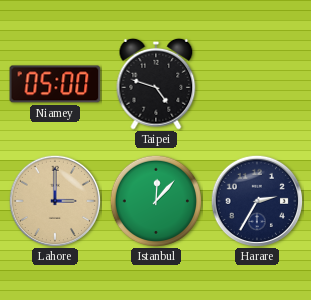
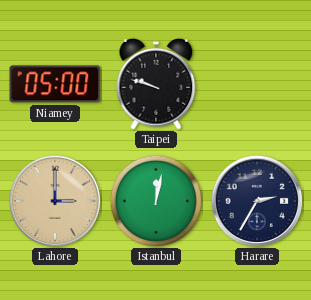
Taipei: 4:48 -> 9:48
Istanbul: 12:07 -> 12:02
